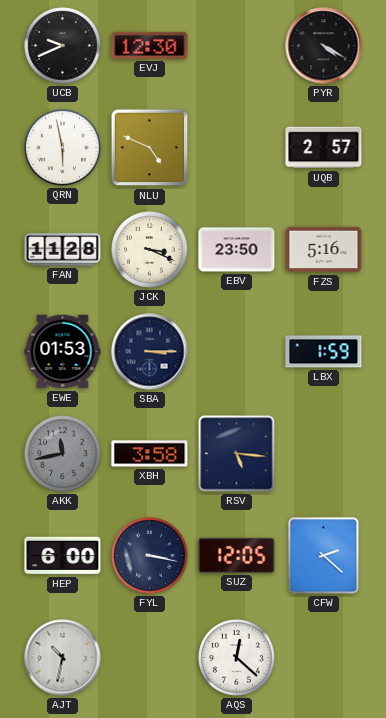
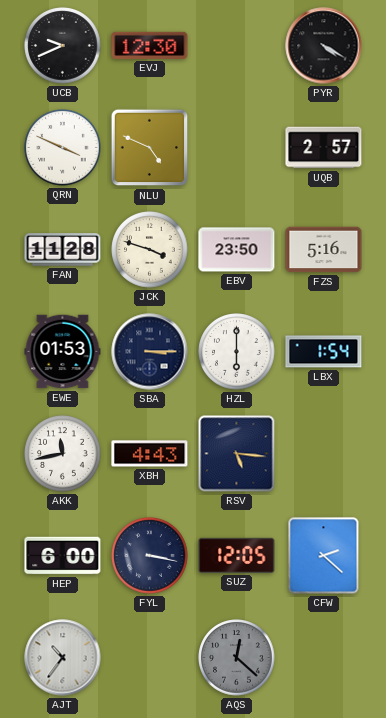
QRN: 5:58 -> 3:49
JCK: 3:19 -> 3:48
HZL: none -> 6:00
LBX: 1:59 -> 1:54
AKK dial: grey -> white
XBH: 3:58 -> 4:43
AJT: 10:32 -> 10:36
AQS dial: white -> grey
